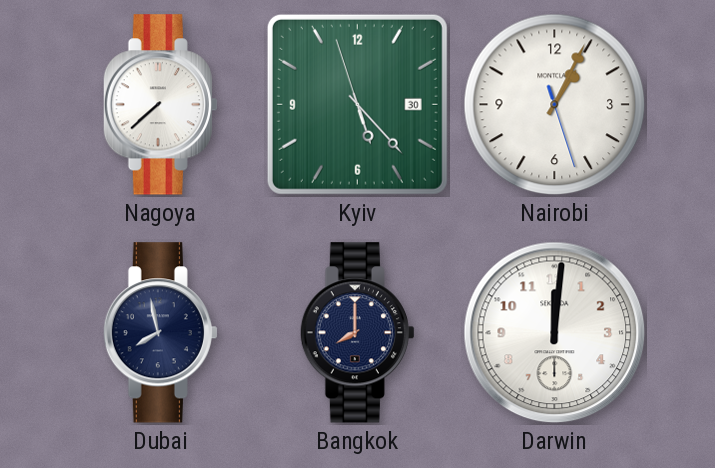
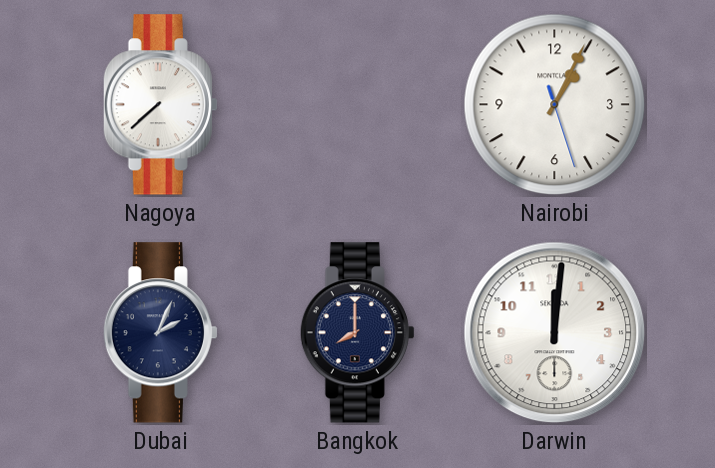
Kyiv: 5:22 -> none
Dubai: 7:58 -> 2:04
